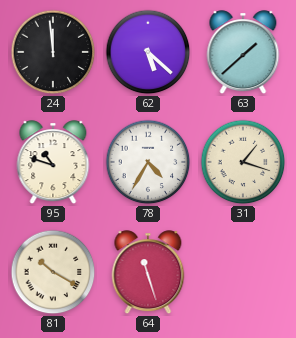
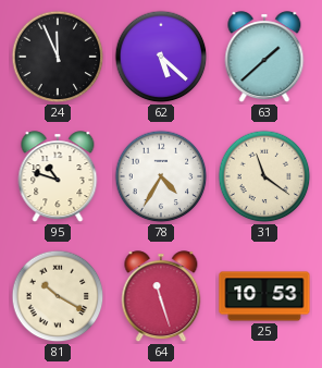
24: 11:59 -> 11:56
31: 1:18 -> 11:21
25: none -> 10:53
